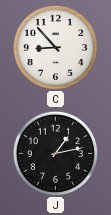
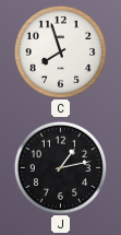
C: 8:53 -> 7:57
